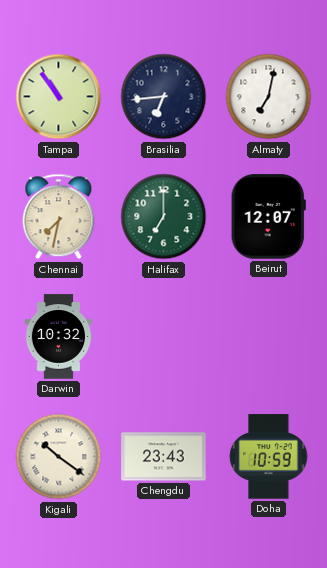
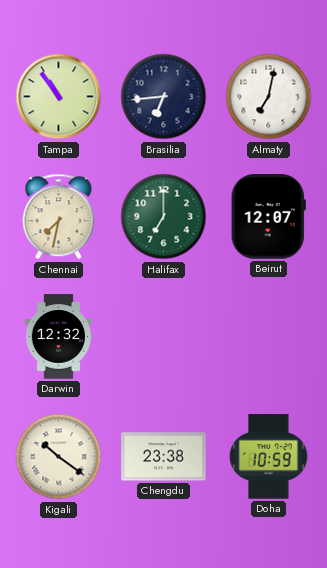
Darwin: 10:32 -> 12:32
Chengdu: 23:43 -> 23:38
